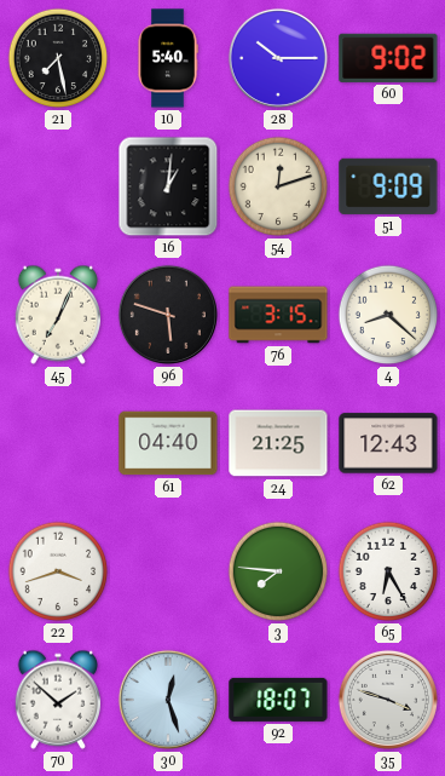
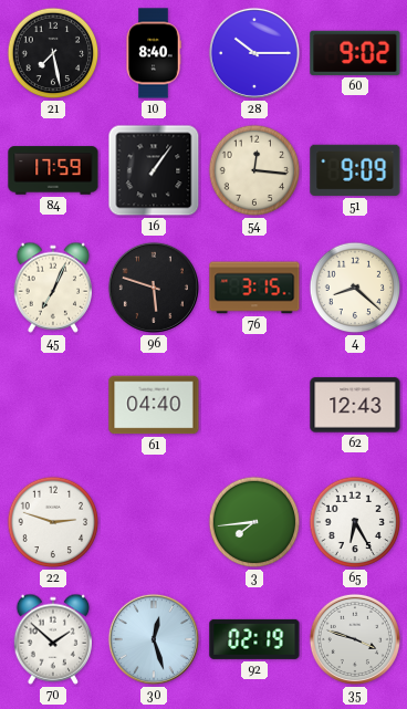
10: 5:40 -> 8:40
84: none -> 17:59
16: 1:01 -> 1:06
54: 12:12 -> 12:16
24: 21:25 -> none
22: 3:42 -> 2:48
3: 7:46 -> 7:44
92: 18:07 -> 02:19
